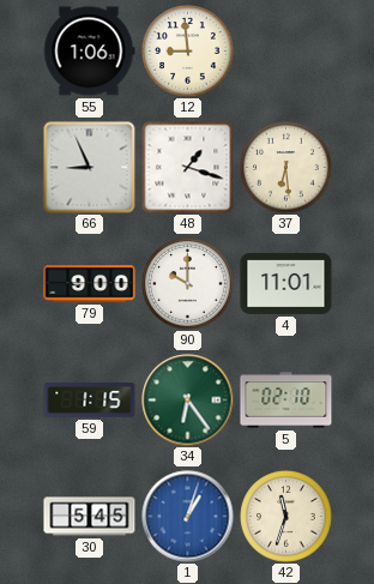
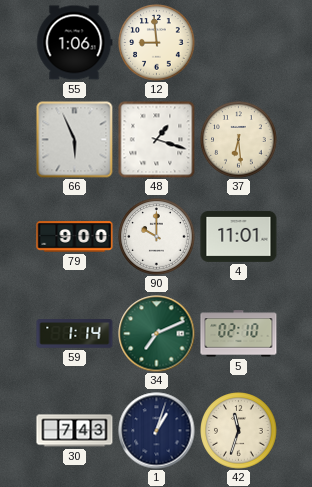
66: 8:56 -> 5:56
59: 1:15 -> 1:14
34: 6:24 -> 7:11
30: 5:45 -> 7:43
1 dial: blue -> navy
